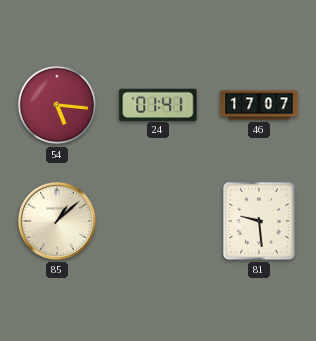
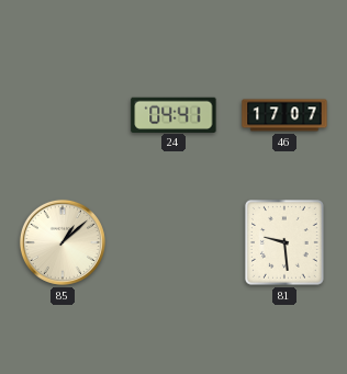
54: 5:16 -> none
24: 01:41 -> 04:41
